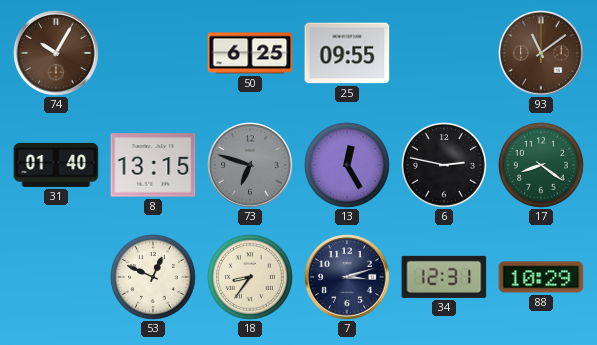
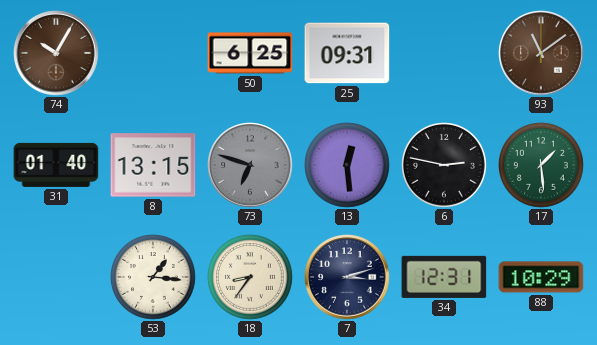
25: 09:55 -> 09:31
13: 12:25 -> 12:29
17: 8:21 -> 1:29
53: 12:49 -> 1:16
